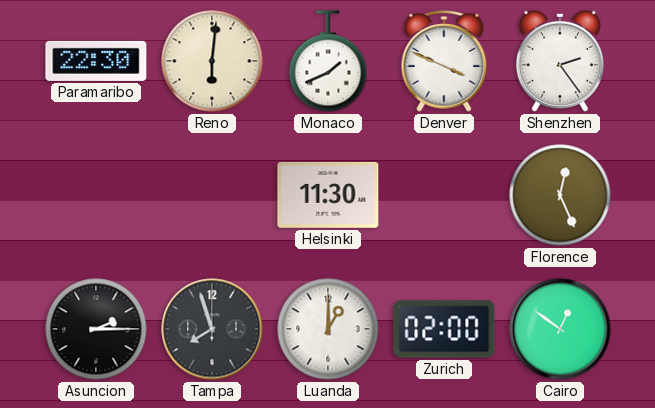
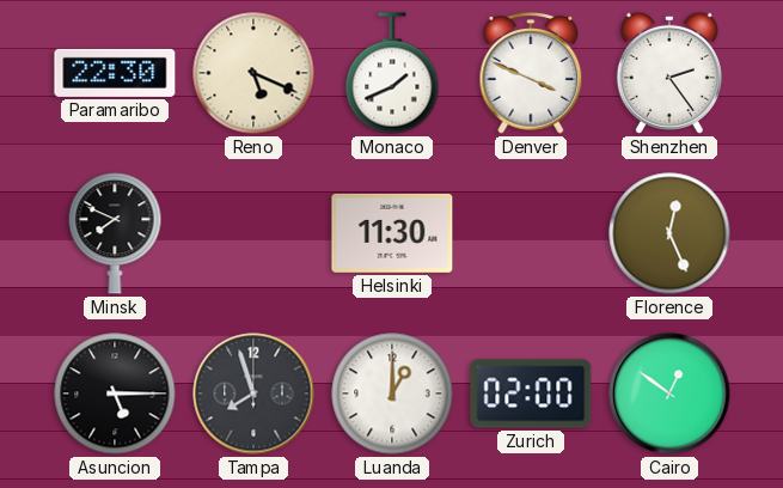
Reno: 6:01 -> 5:19
Minsk: none -> 7:49
Asuncion: 2:15 -> 5:15
